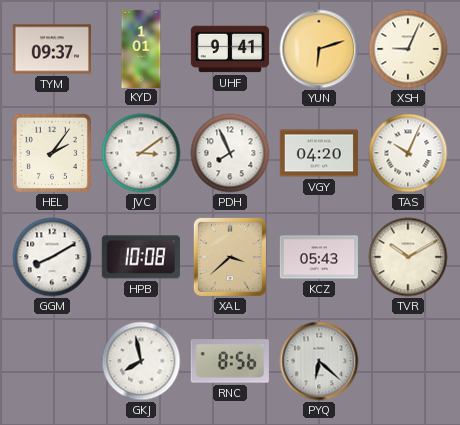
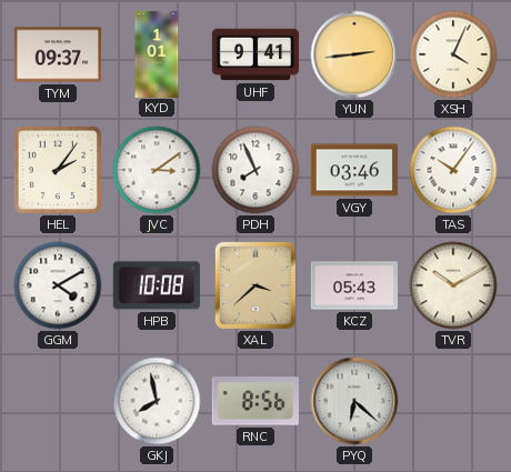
YUN: 6:12 -> 2:44
XSH: 9:04 -> 4:04
VGY: 04:20 -> 03:46
TAS: 10:04 -> 10:06
GGM: 8:10 -> 4:10
